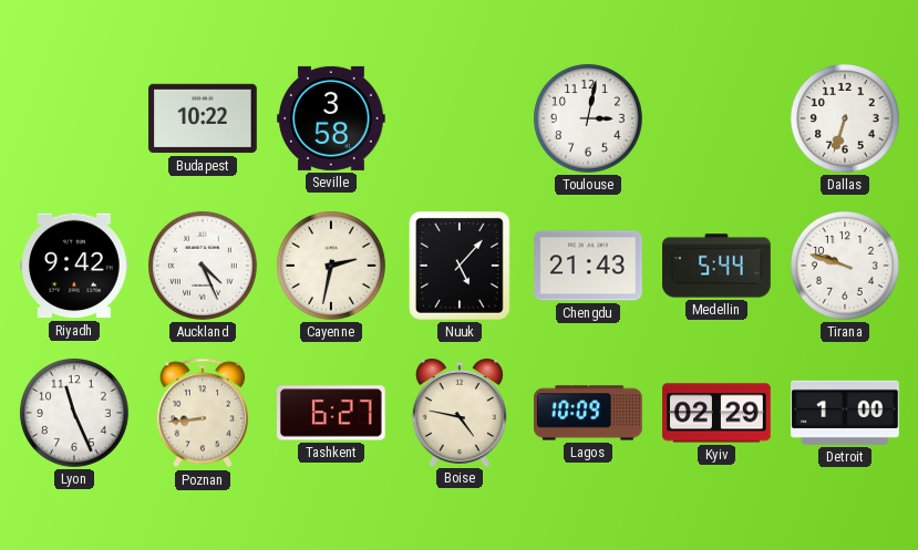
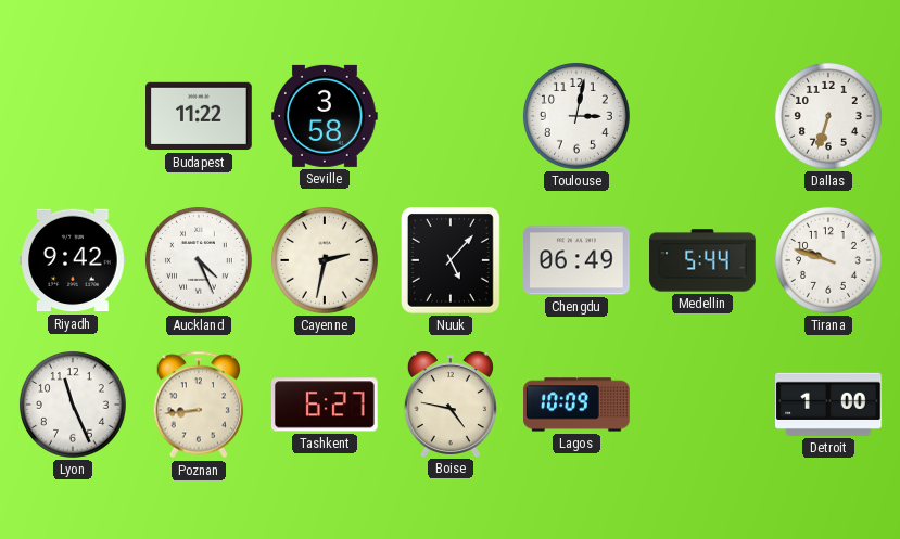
Budapest: 10:22 -> 11:22
Chengdu: 21:43 -> 06:49
Kyiv: 02:29 -> none
